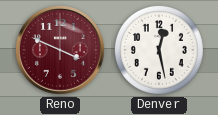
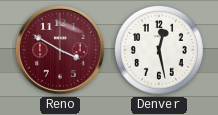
Reno: 3:49 -> 3:50
